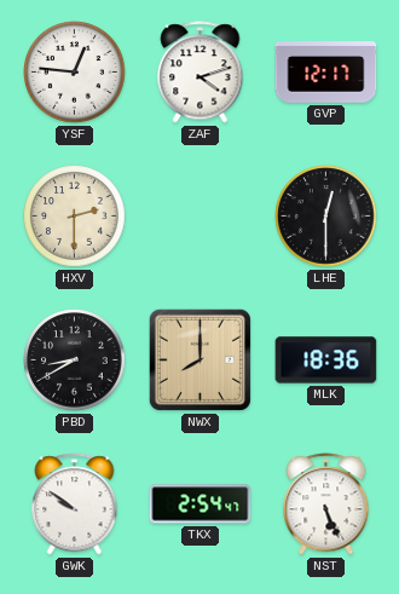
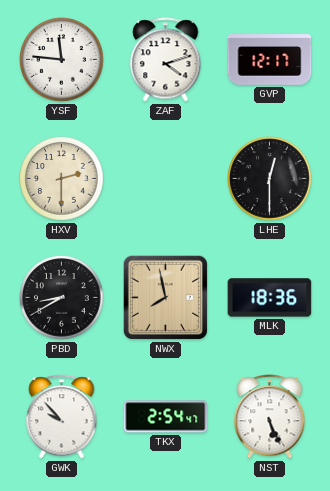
YSF: 12:46 -> 11:46
NWX: 8:00 -> 7:58
GWK: 9:51 -> 9:53
